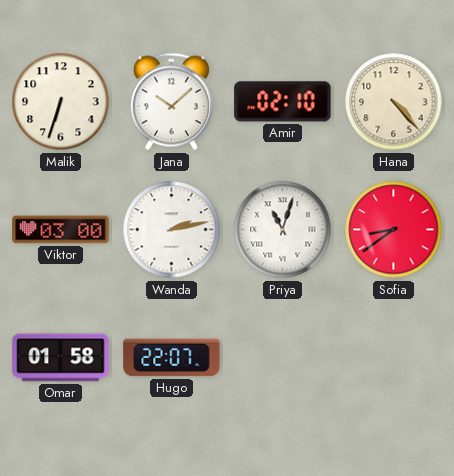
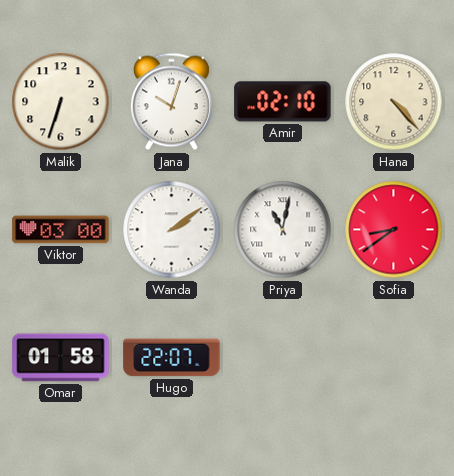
Jana: 10:08 -> 10:03
Wanda: 2:13 -> 2:09
Priya: 11:03 -> 11:02
